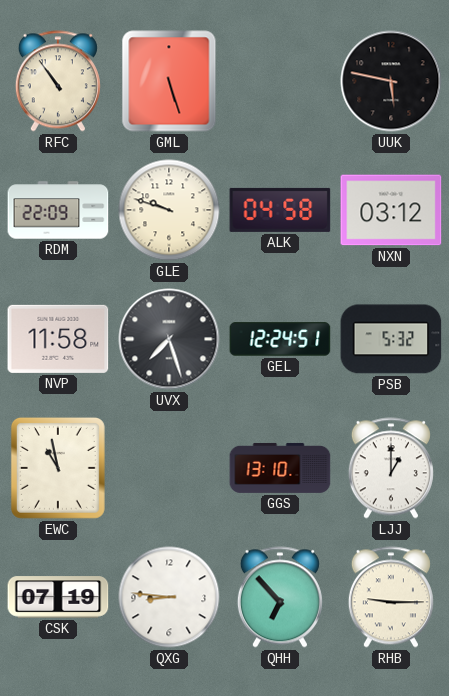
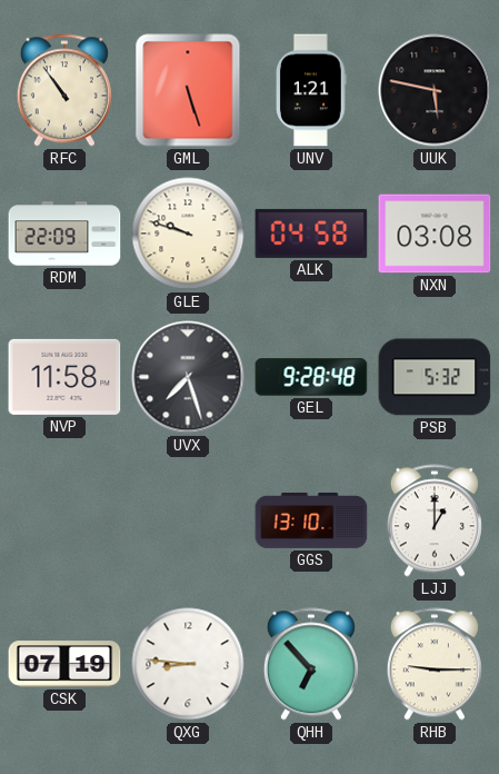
UNV: none -> 1:21
NXN: 03:12 -> 03:08
GEL: 12:24 -> 9:28
EWC: 10:58 -> none
